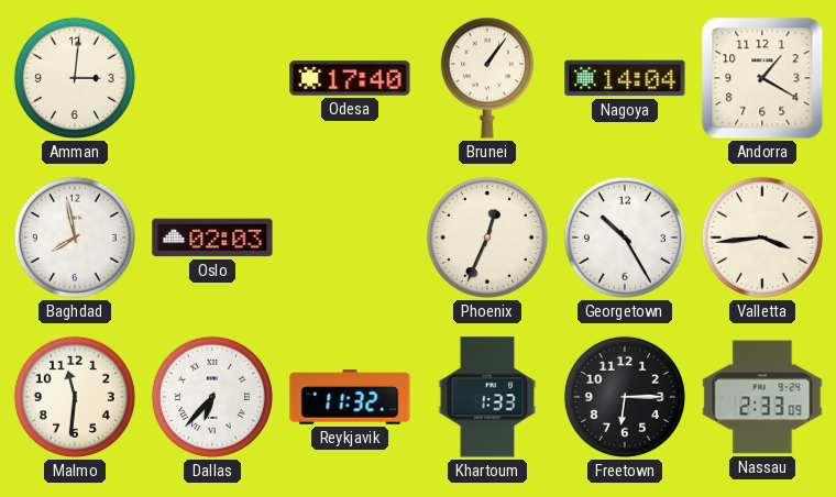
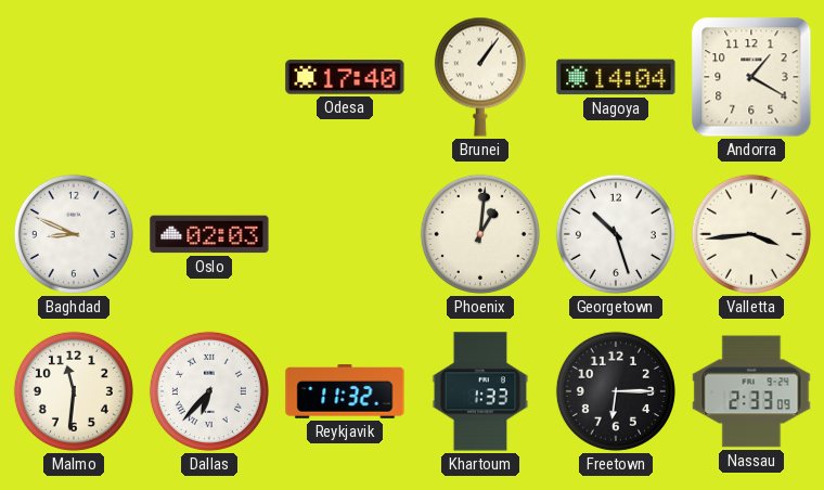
Amman: 3:01 -> none
Baghdad: 7:58 -> 8:49
Phoenix: 12:34 -> 1:01
Georgetown: 10:25 -> 10:27
